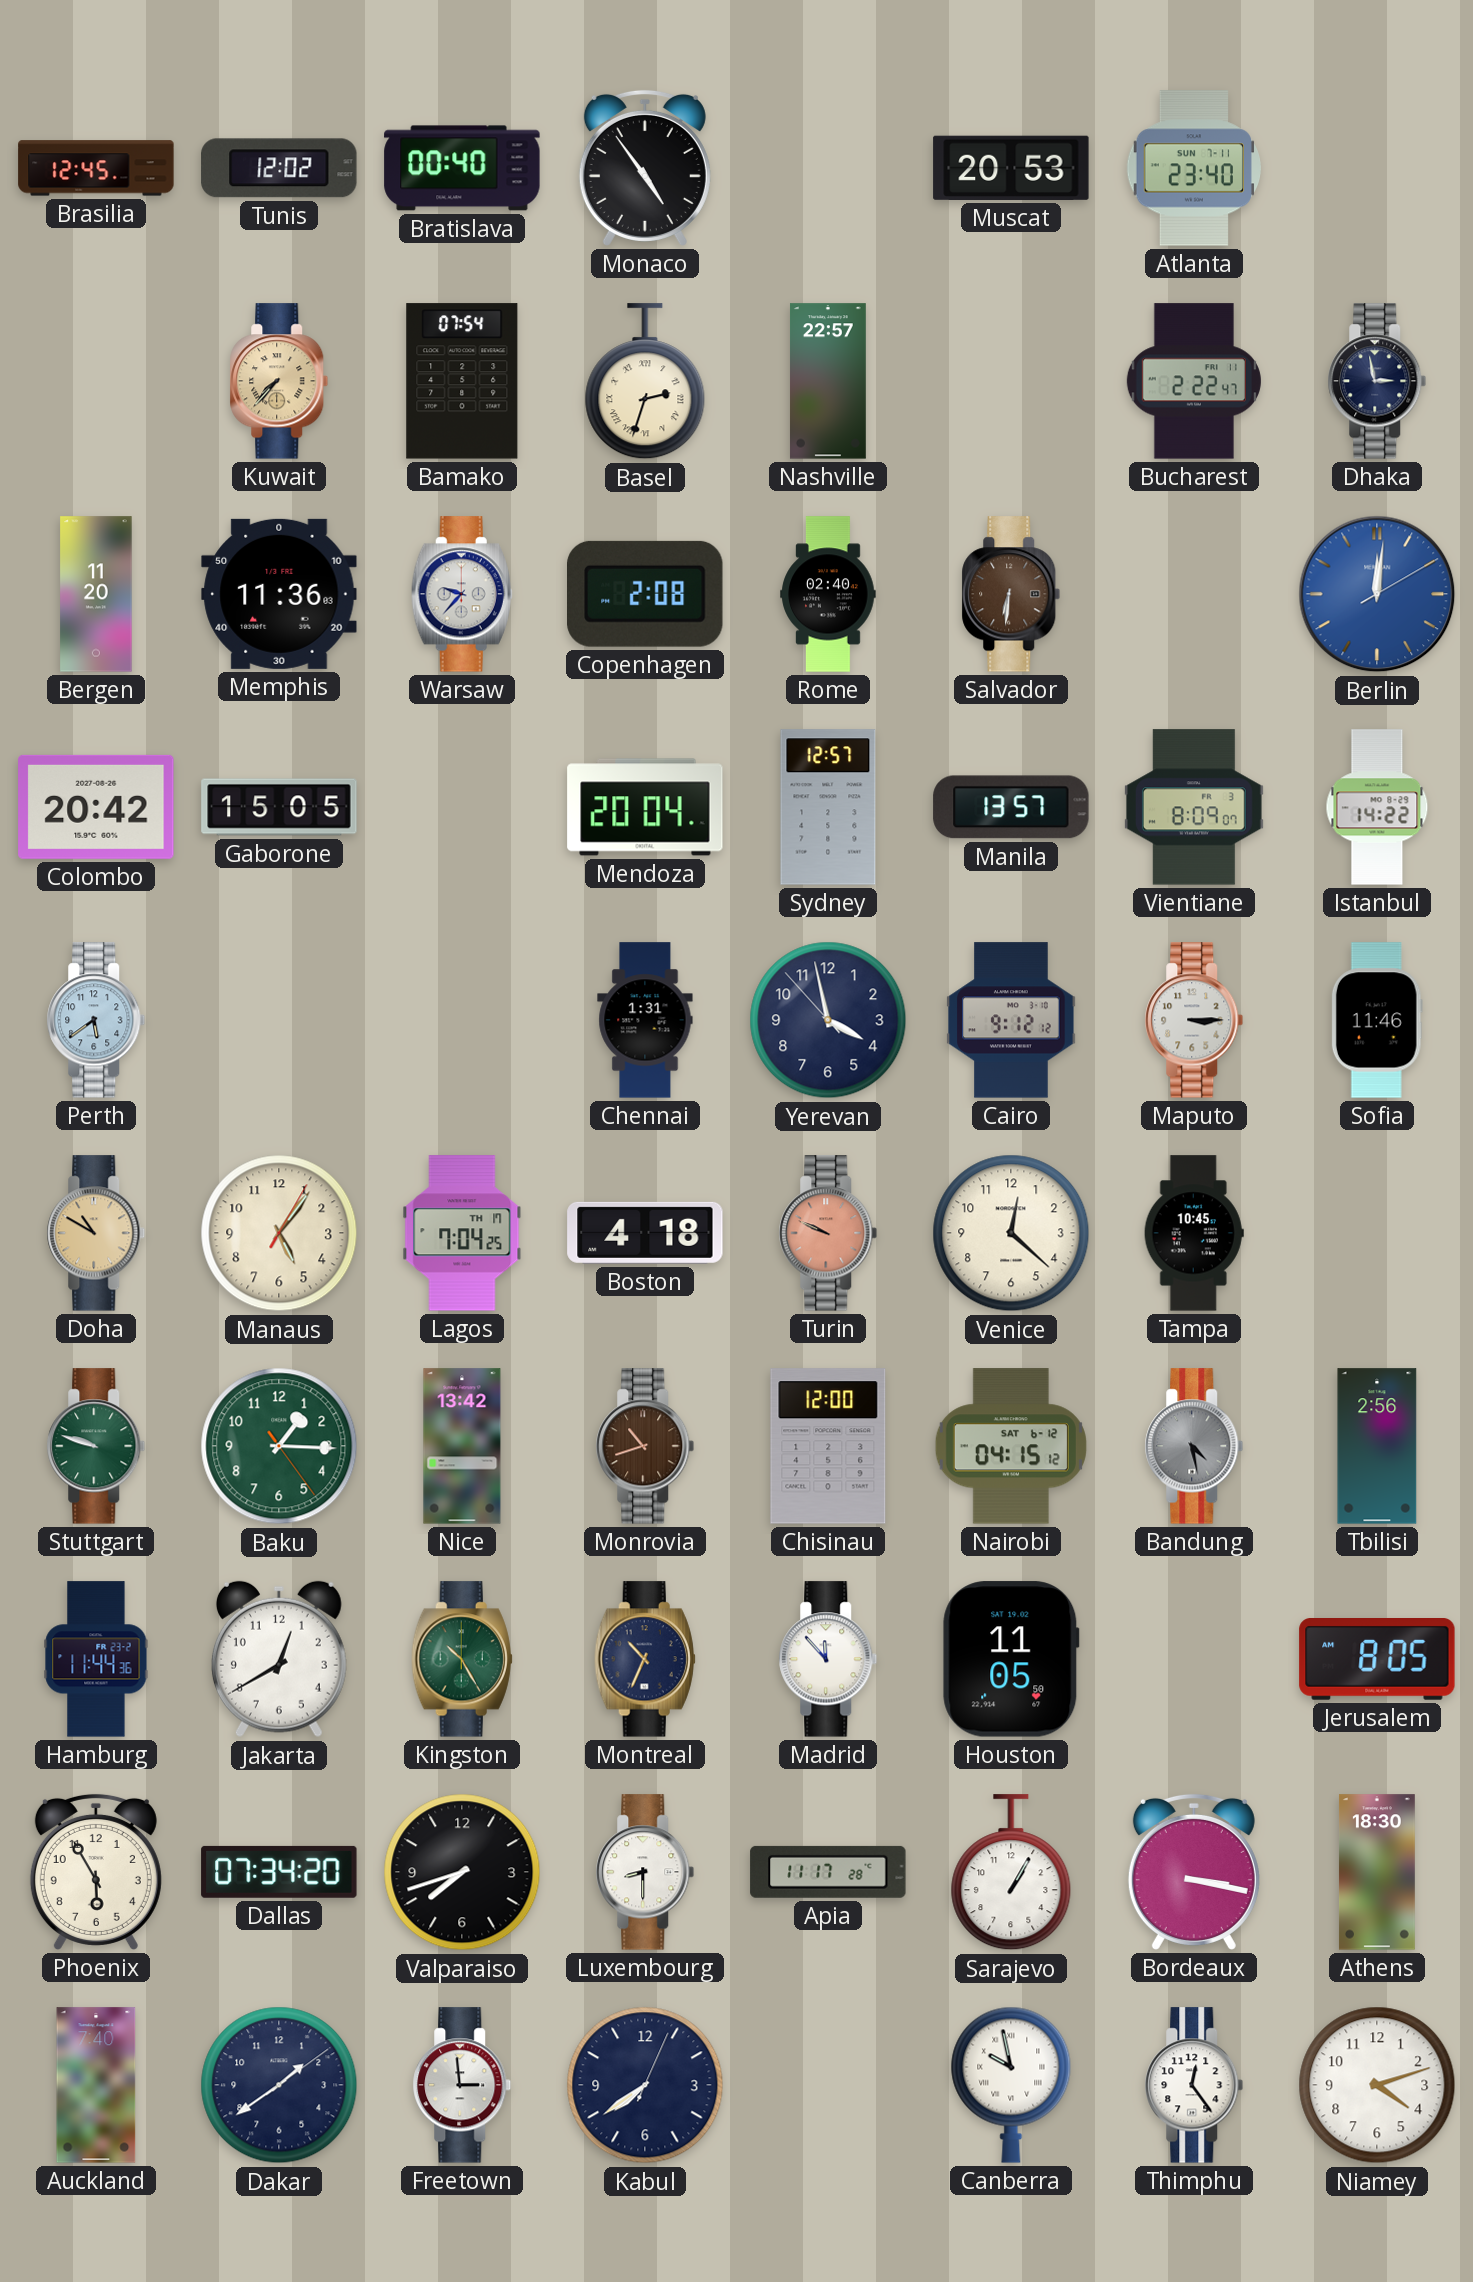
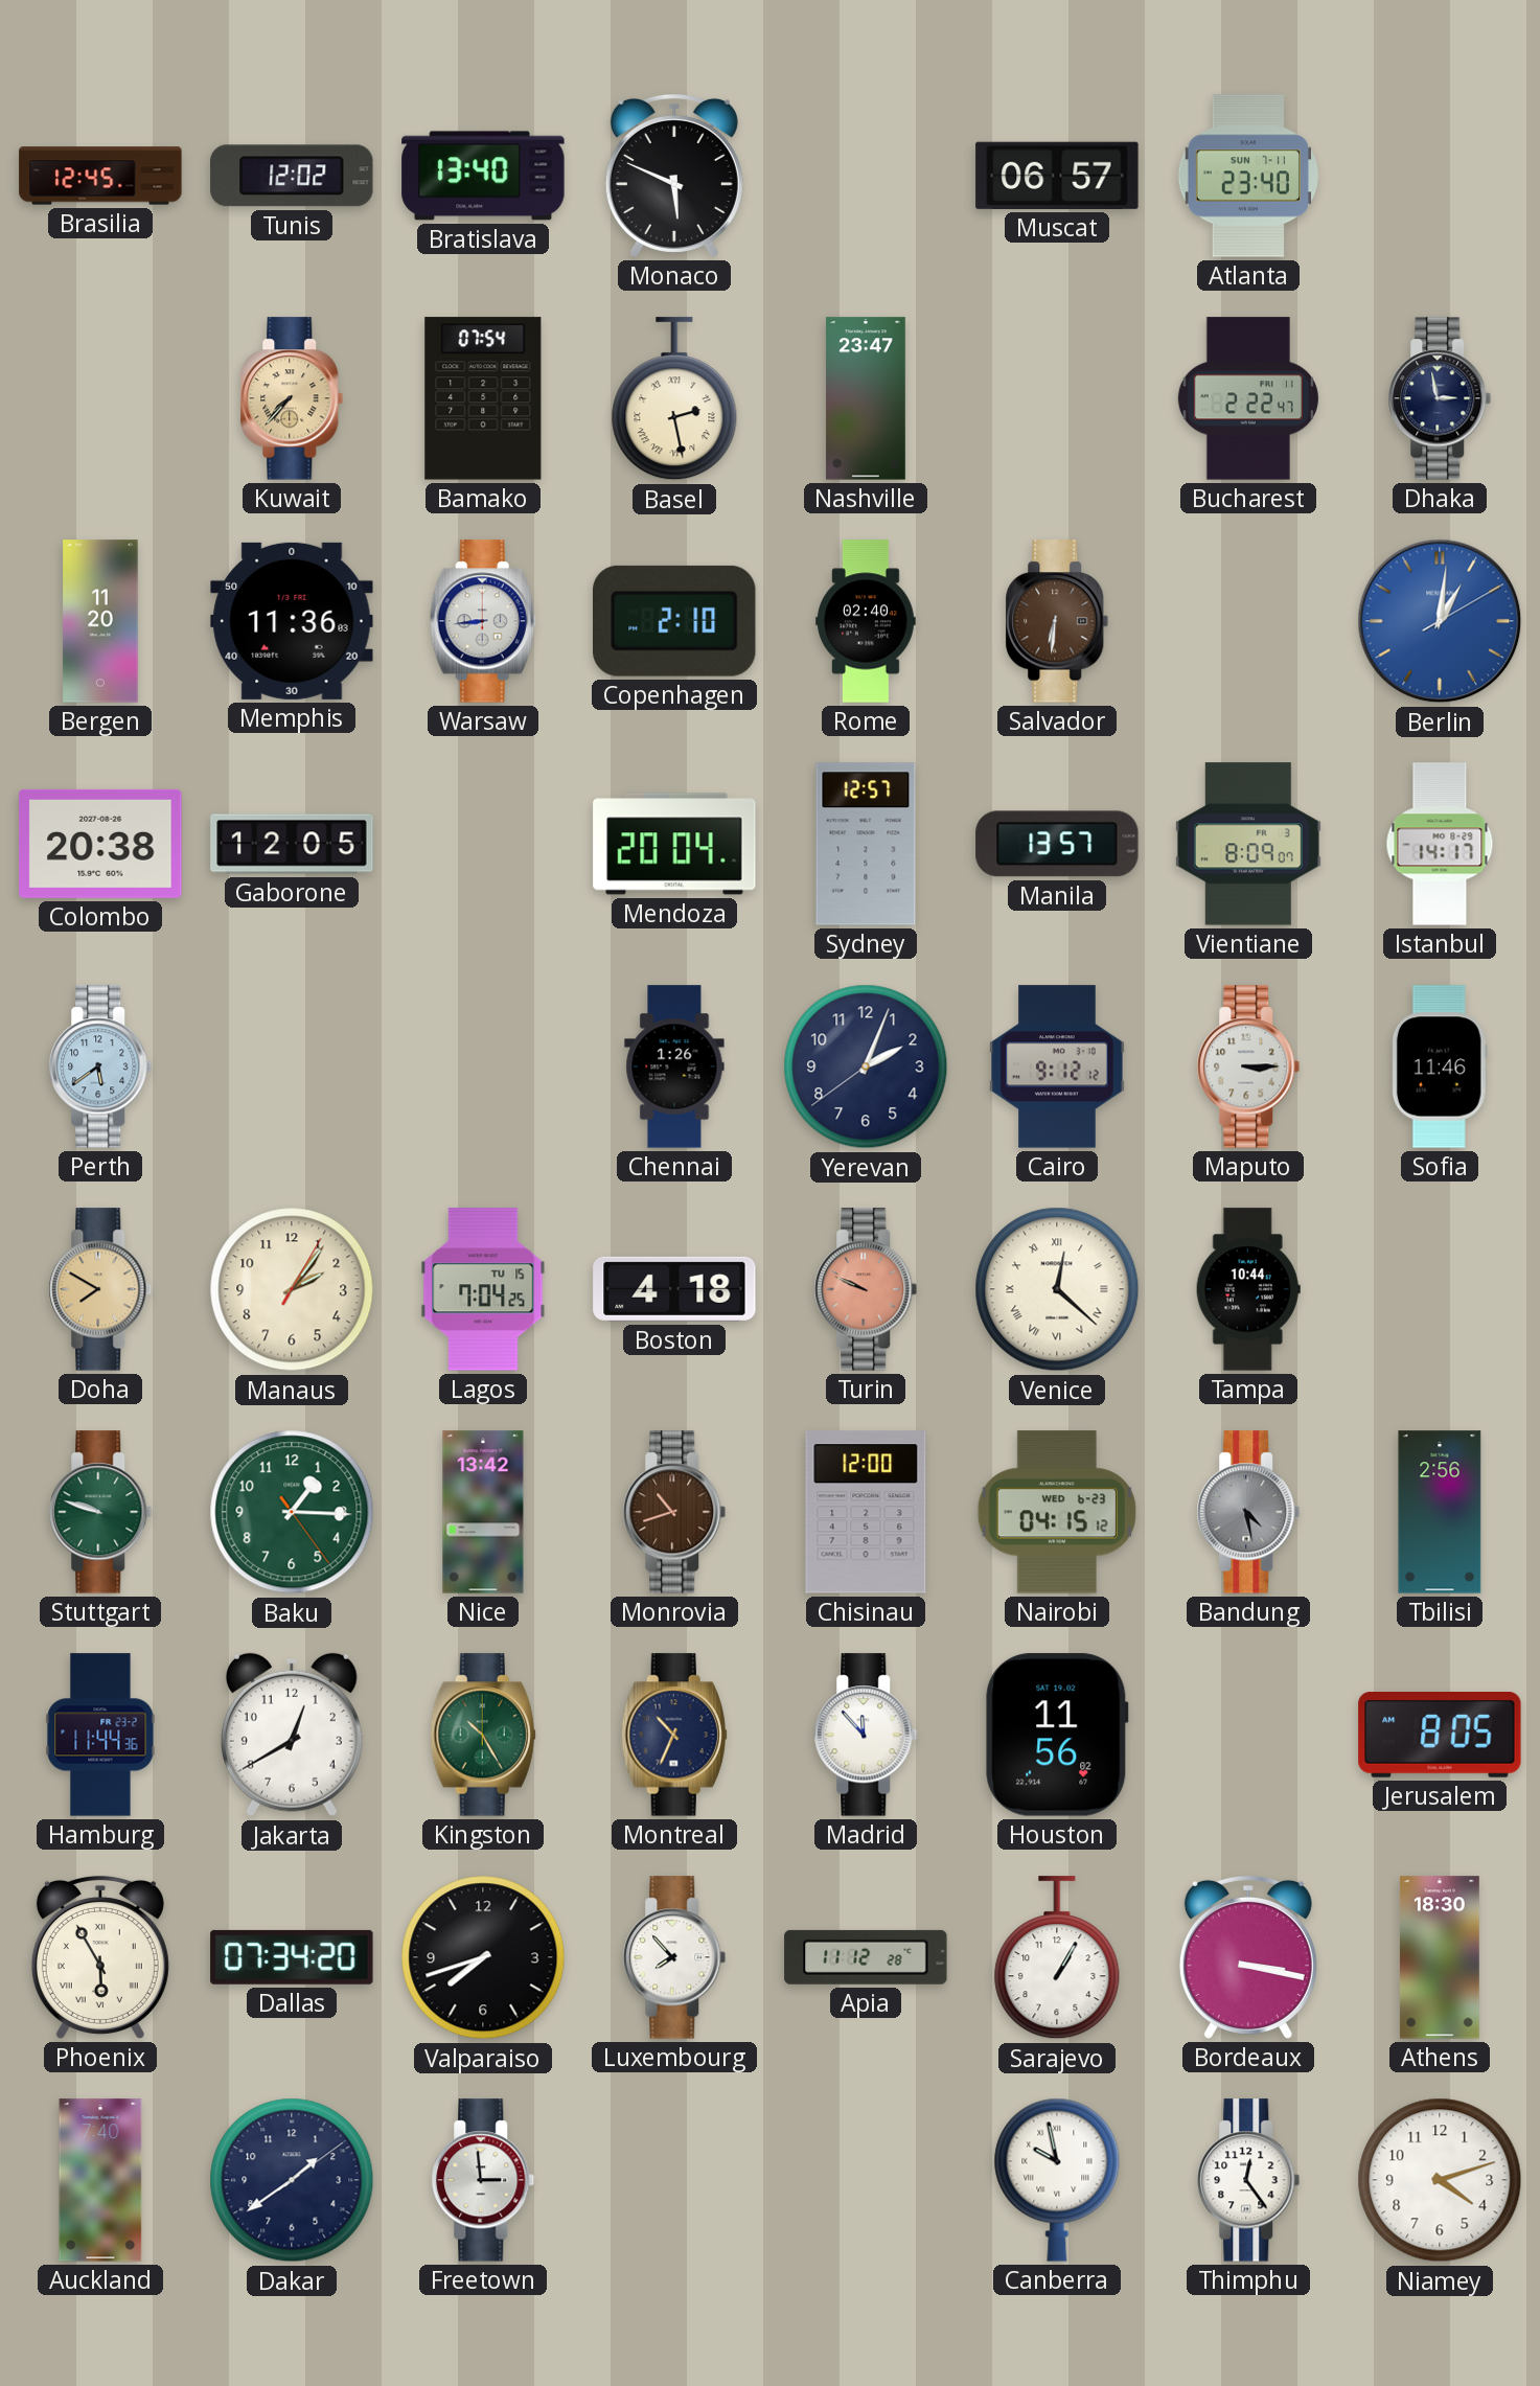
Bratislava: 00:40 -> 13:40
Monaco: 4:54 -> 5:49
Muscat: 20:53 -> 06:57
Basel: 2:33 -> 2:28
Nashville: 22:57 -> 23:47
Warsaw: 9:37 -> 8:44
Copenhagen: 2:08 -> 2:10
Berlin: 12:01 -> 1:01
Colombo: 20:42 -> 20:38
Gaborone: 15:05 -> 12:05
Istanbul: 14:22 -> 14:17
Chennai: 1:31 -> 1:26
Yerevan: 3:57 -> 2:03
Doha: 10:50 -> 7:50
Manaus: 5:06 -> 2:06
Lagos date: TH 17 -> TU 15
Venice numerals: Arabic -> Roman
Tampa: 10:45 -> 10:44
Nairobi date: SAT 6-12 -> WED 6-23
Houston: 11:05 -> 11:56
Phoenix numerals: Arabic -> Roman
Luxembourg: 8:30 -> 7:53
Apia: 11:17 -> 11:12
Kabul: 7:39 -> none
